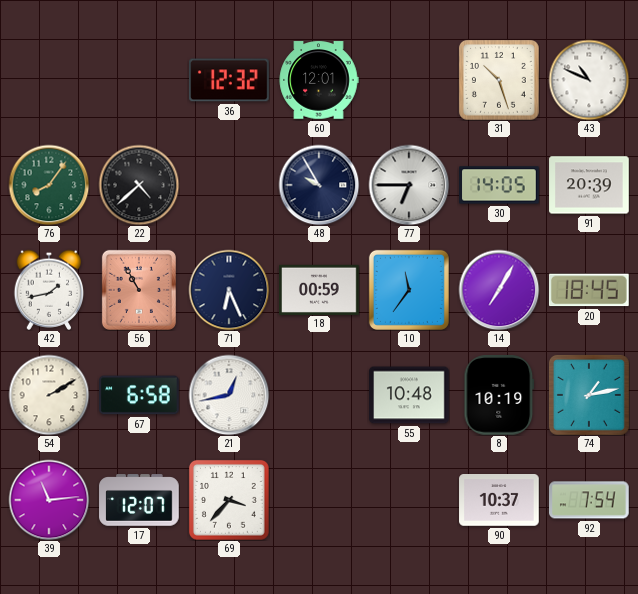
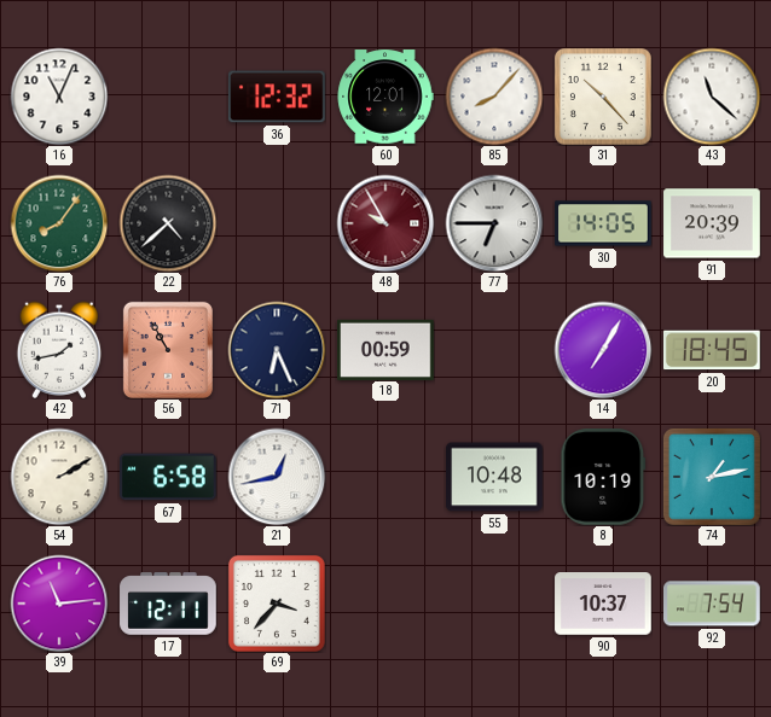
16: none -> 11:04
85: none -> 8:07
31: 10:27 -> 10:23
43: 10:49 -> 11:22
48 dial: navy -> burgundy
10: 11:36 -> none
17: 12:07 -> 12:11
